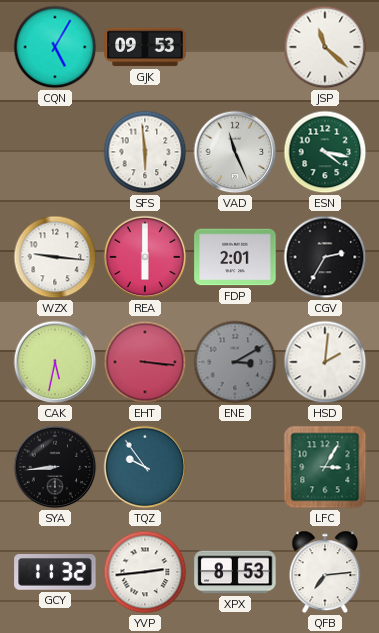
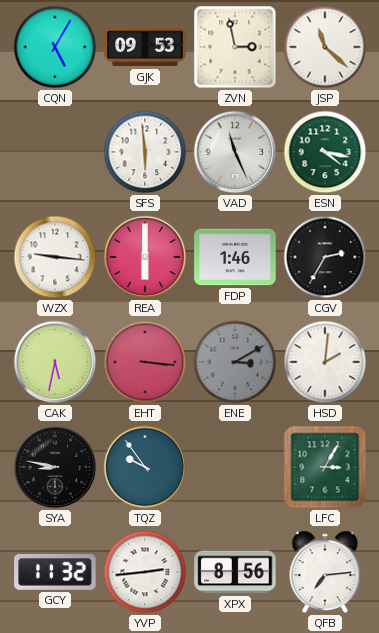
ZVN: none -> 2:58
FDP: 2:01 -> 1:46
SYA: 8:44 -> 8:47
XPX: 8:53 -> 8:56
